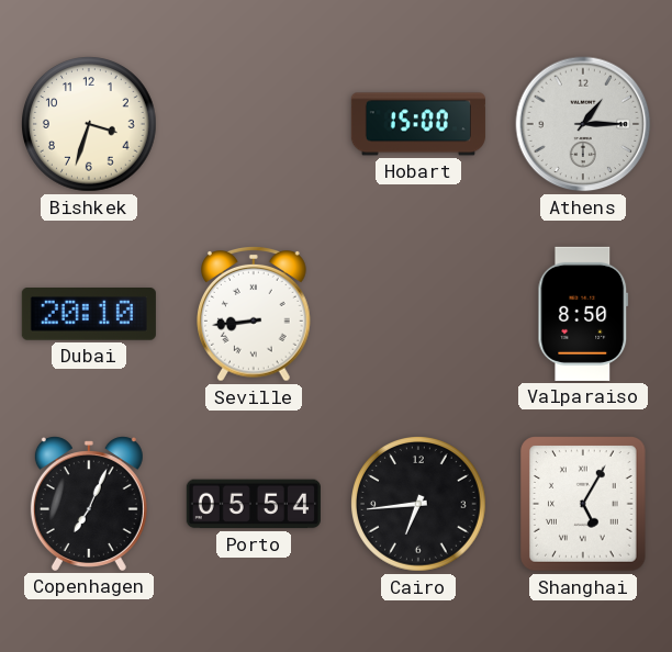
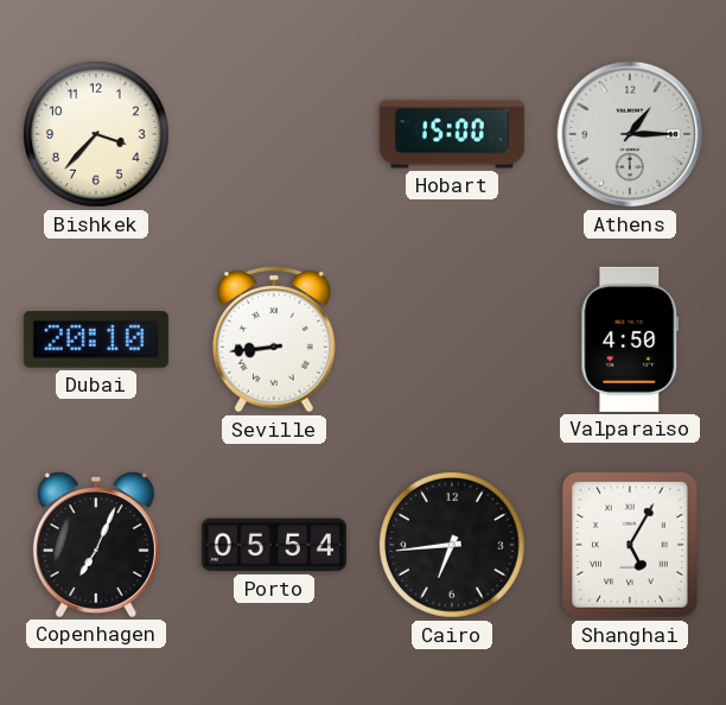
Bishkek: 3:33 -> 3:37
Valparaiso: 8:50 -> 4:50
